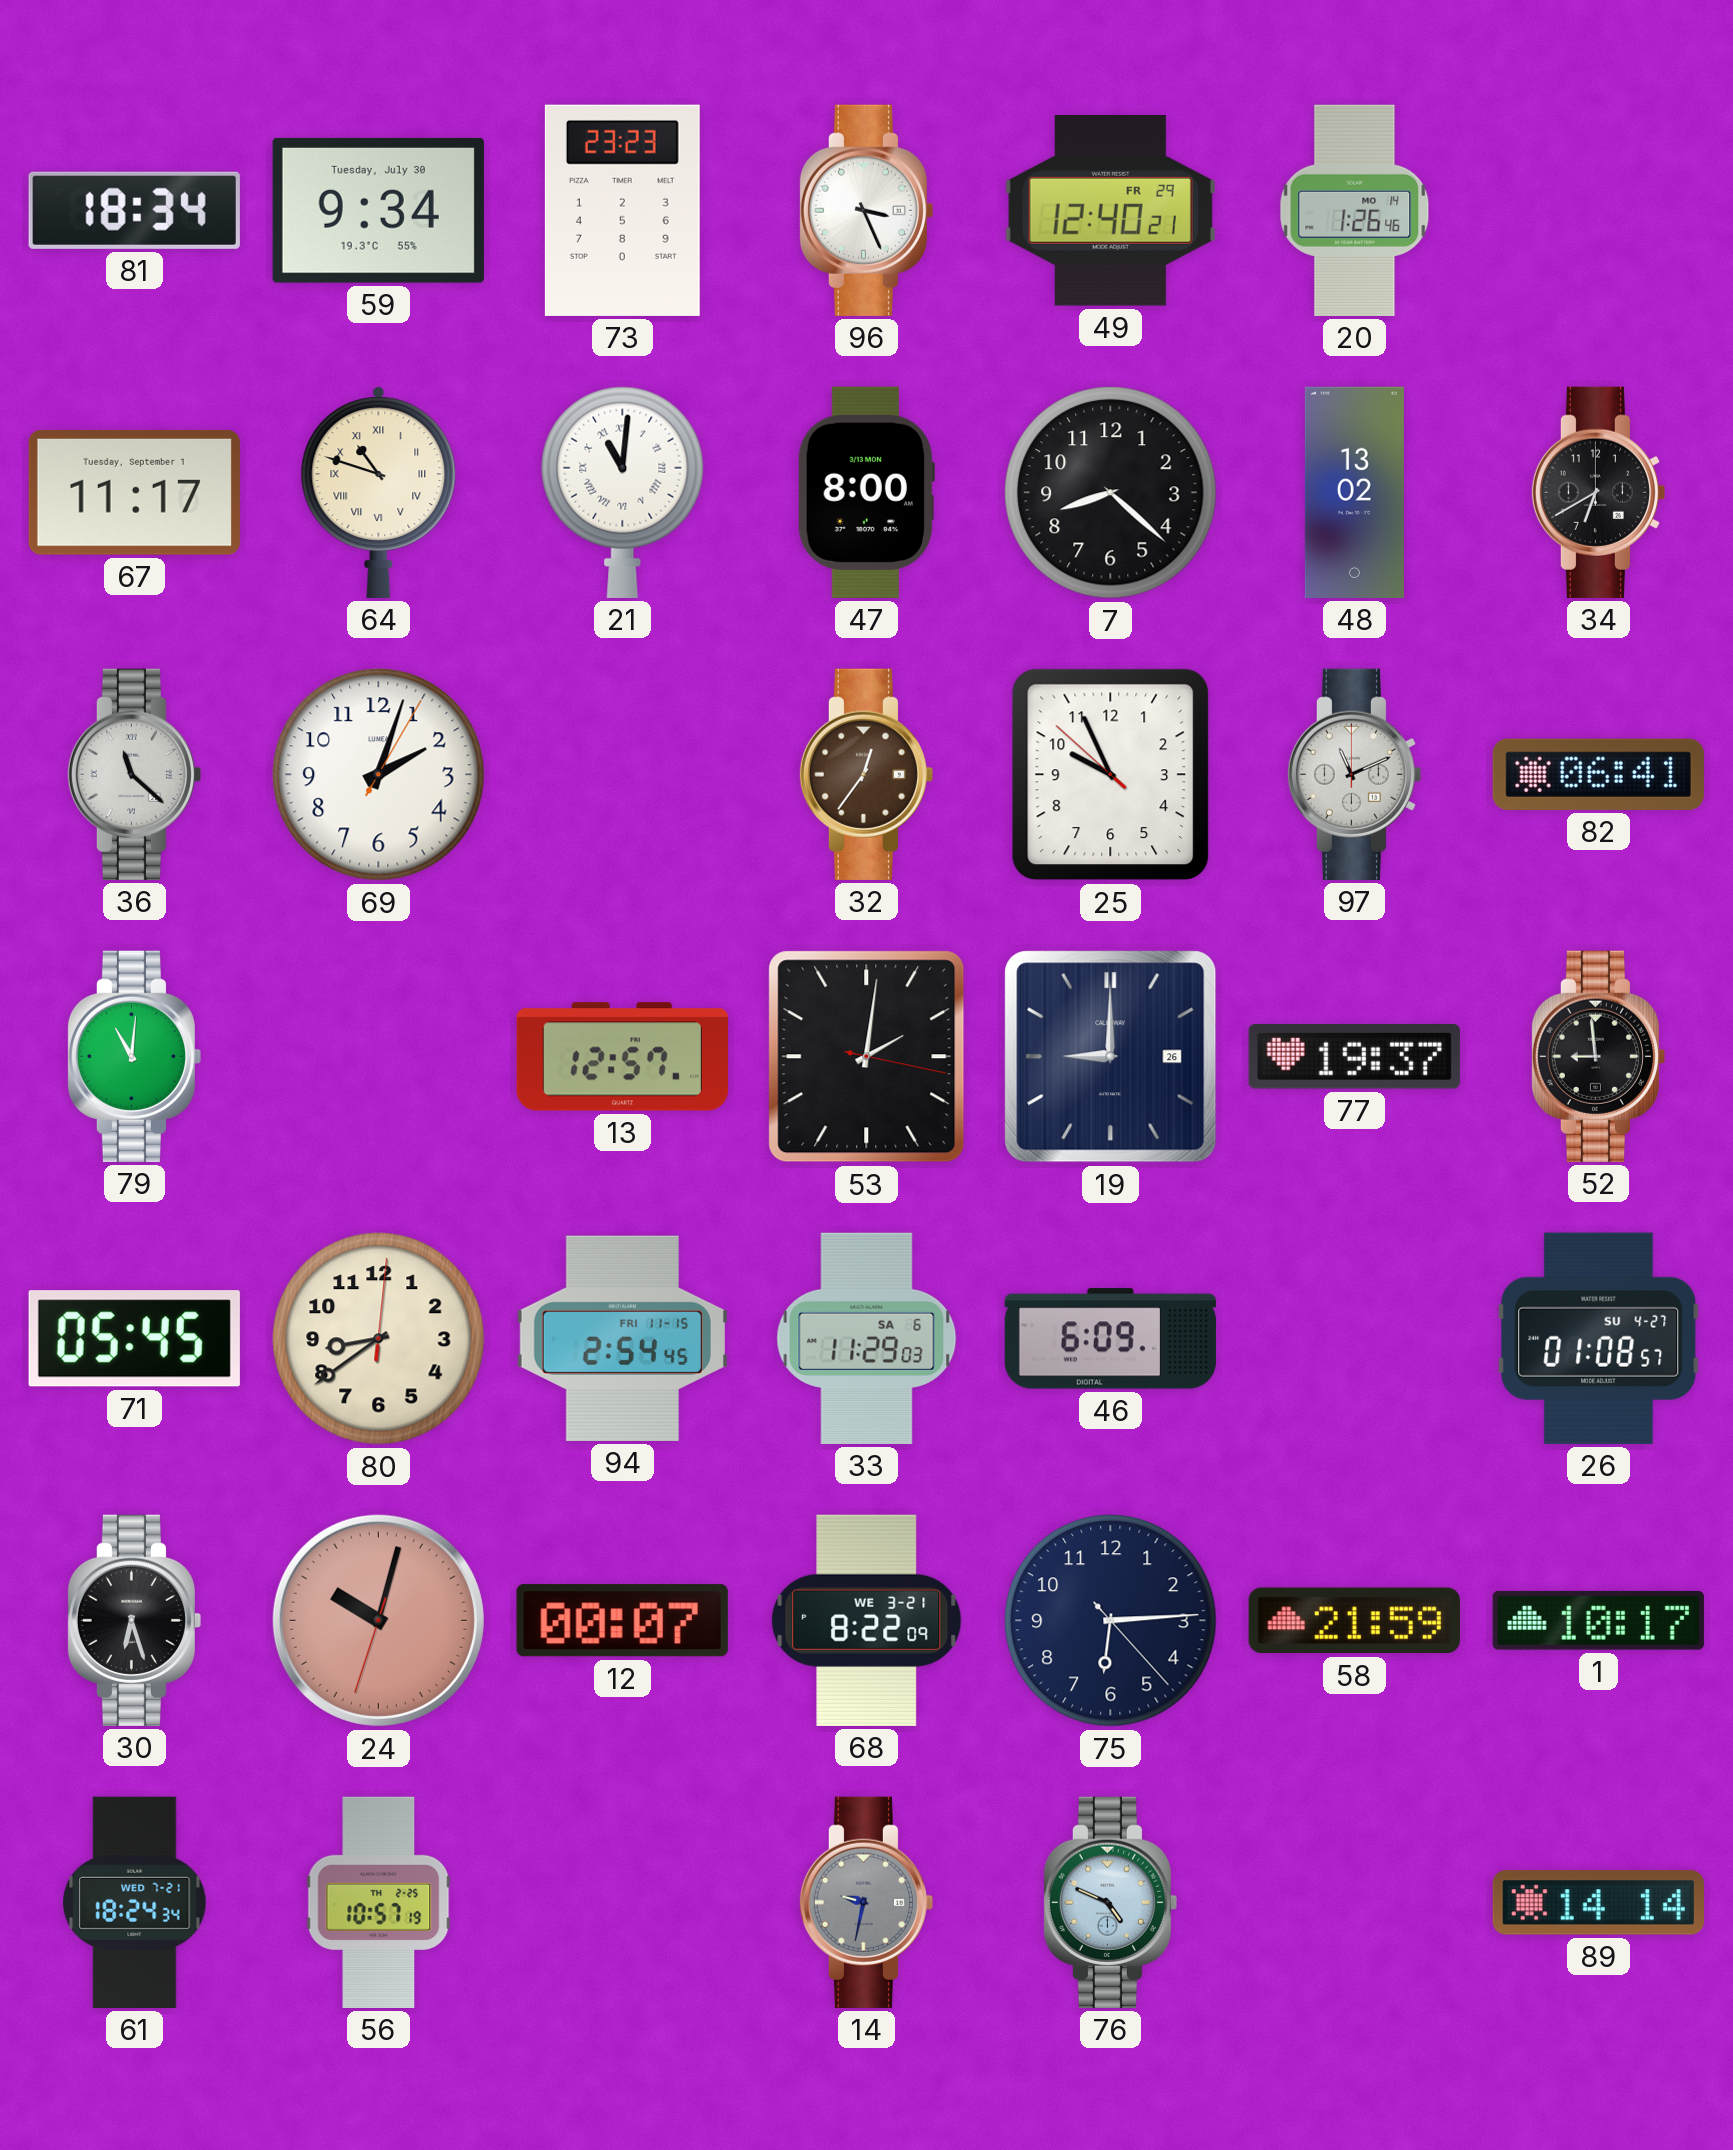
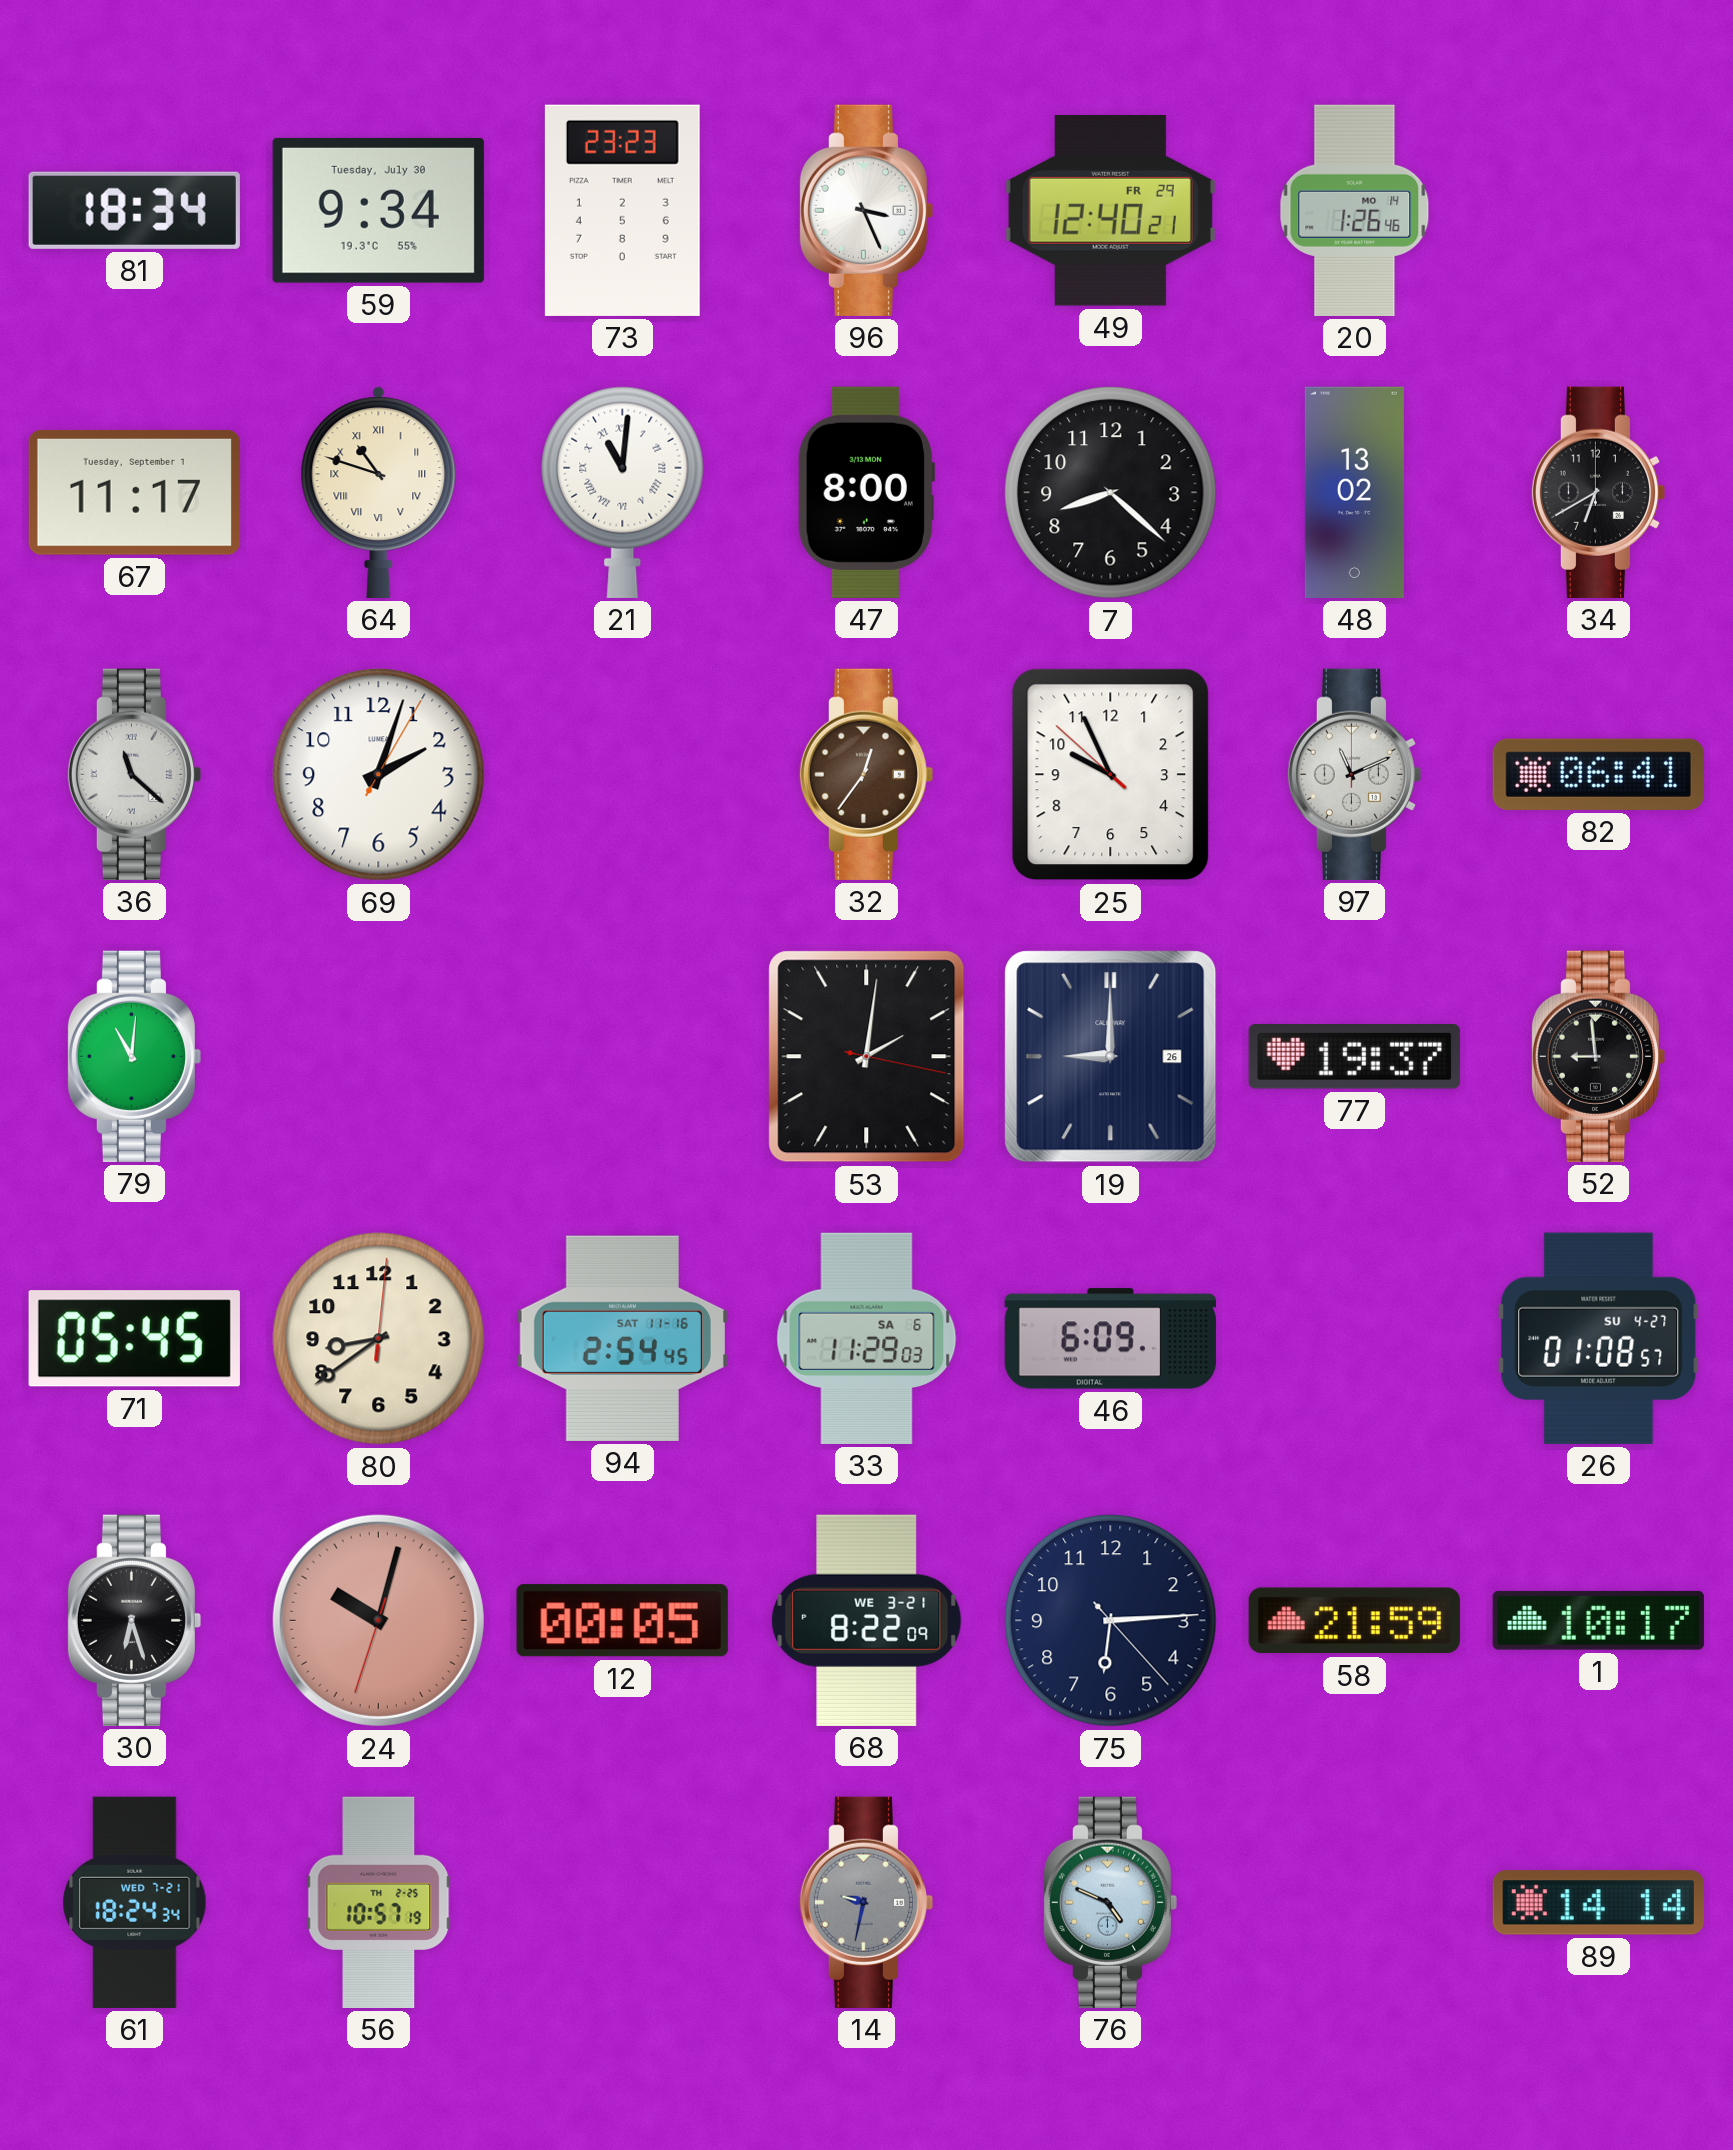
13: 12:57 -> none
94 date: FRI 11-15 -> SAT 11-16
12: 00:07 -> 00:05
